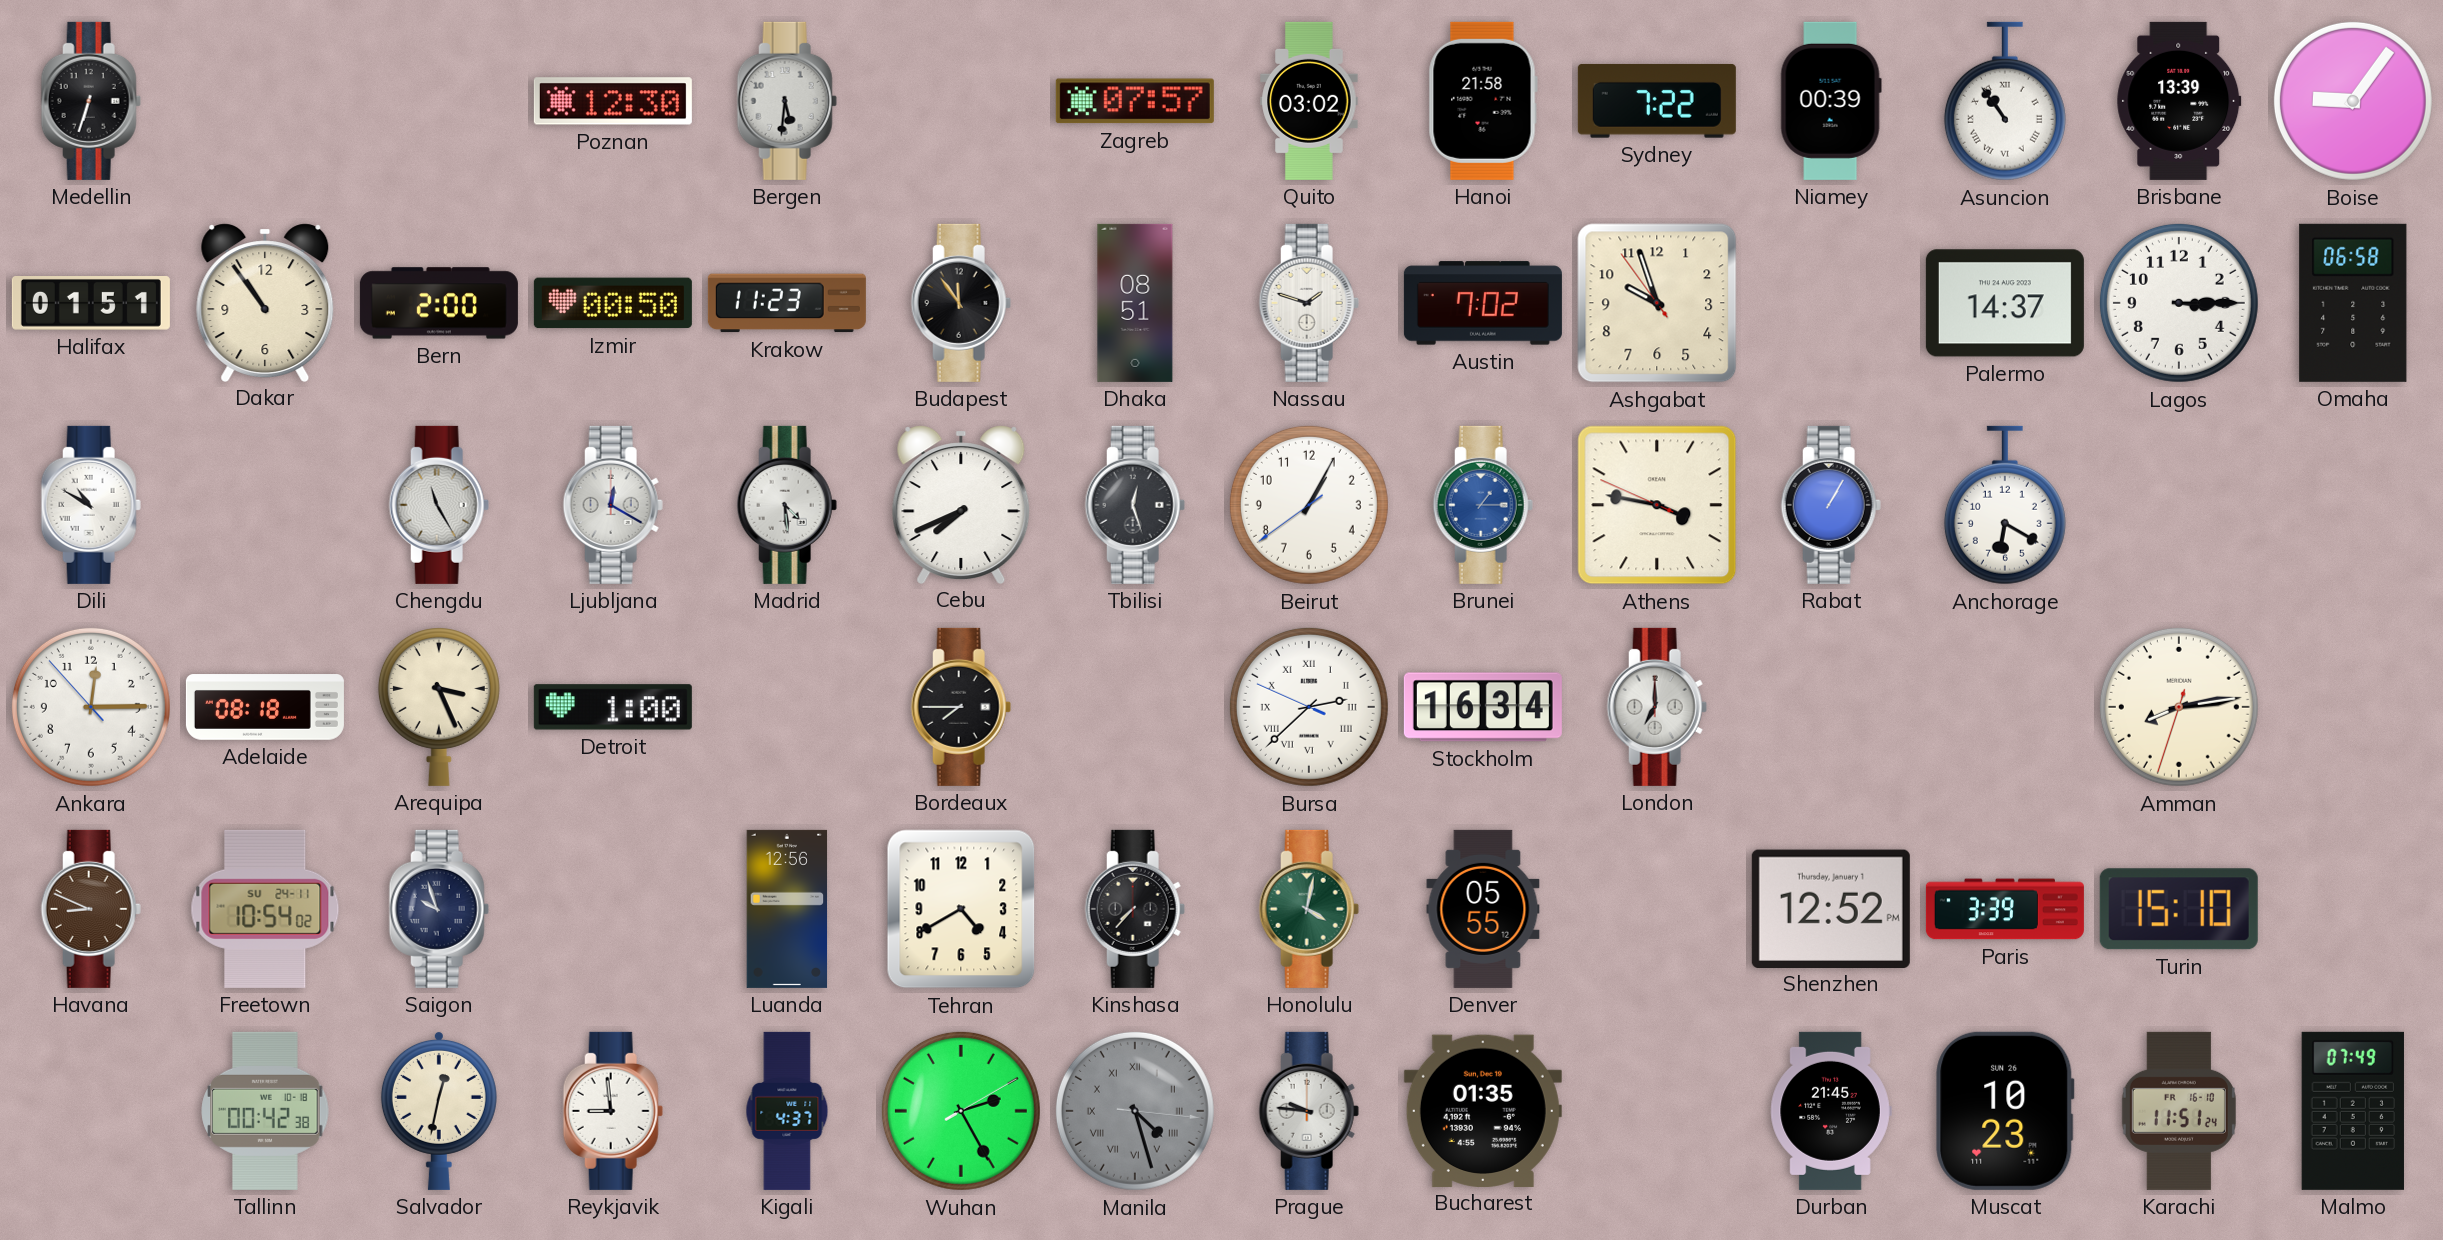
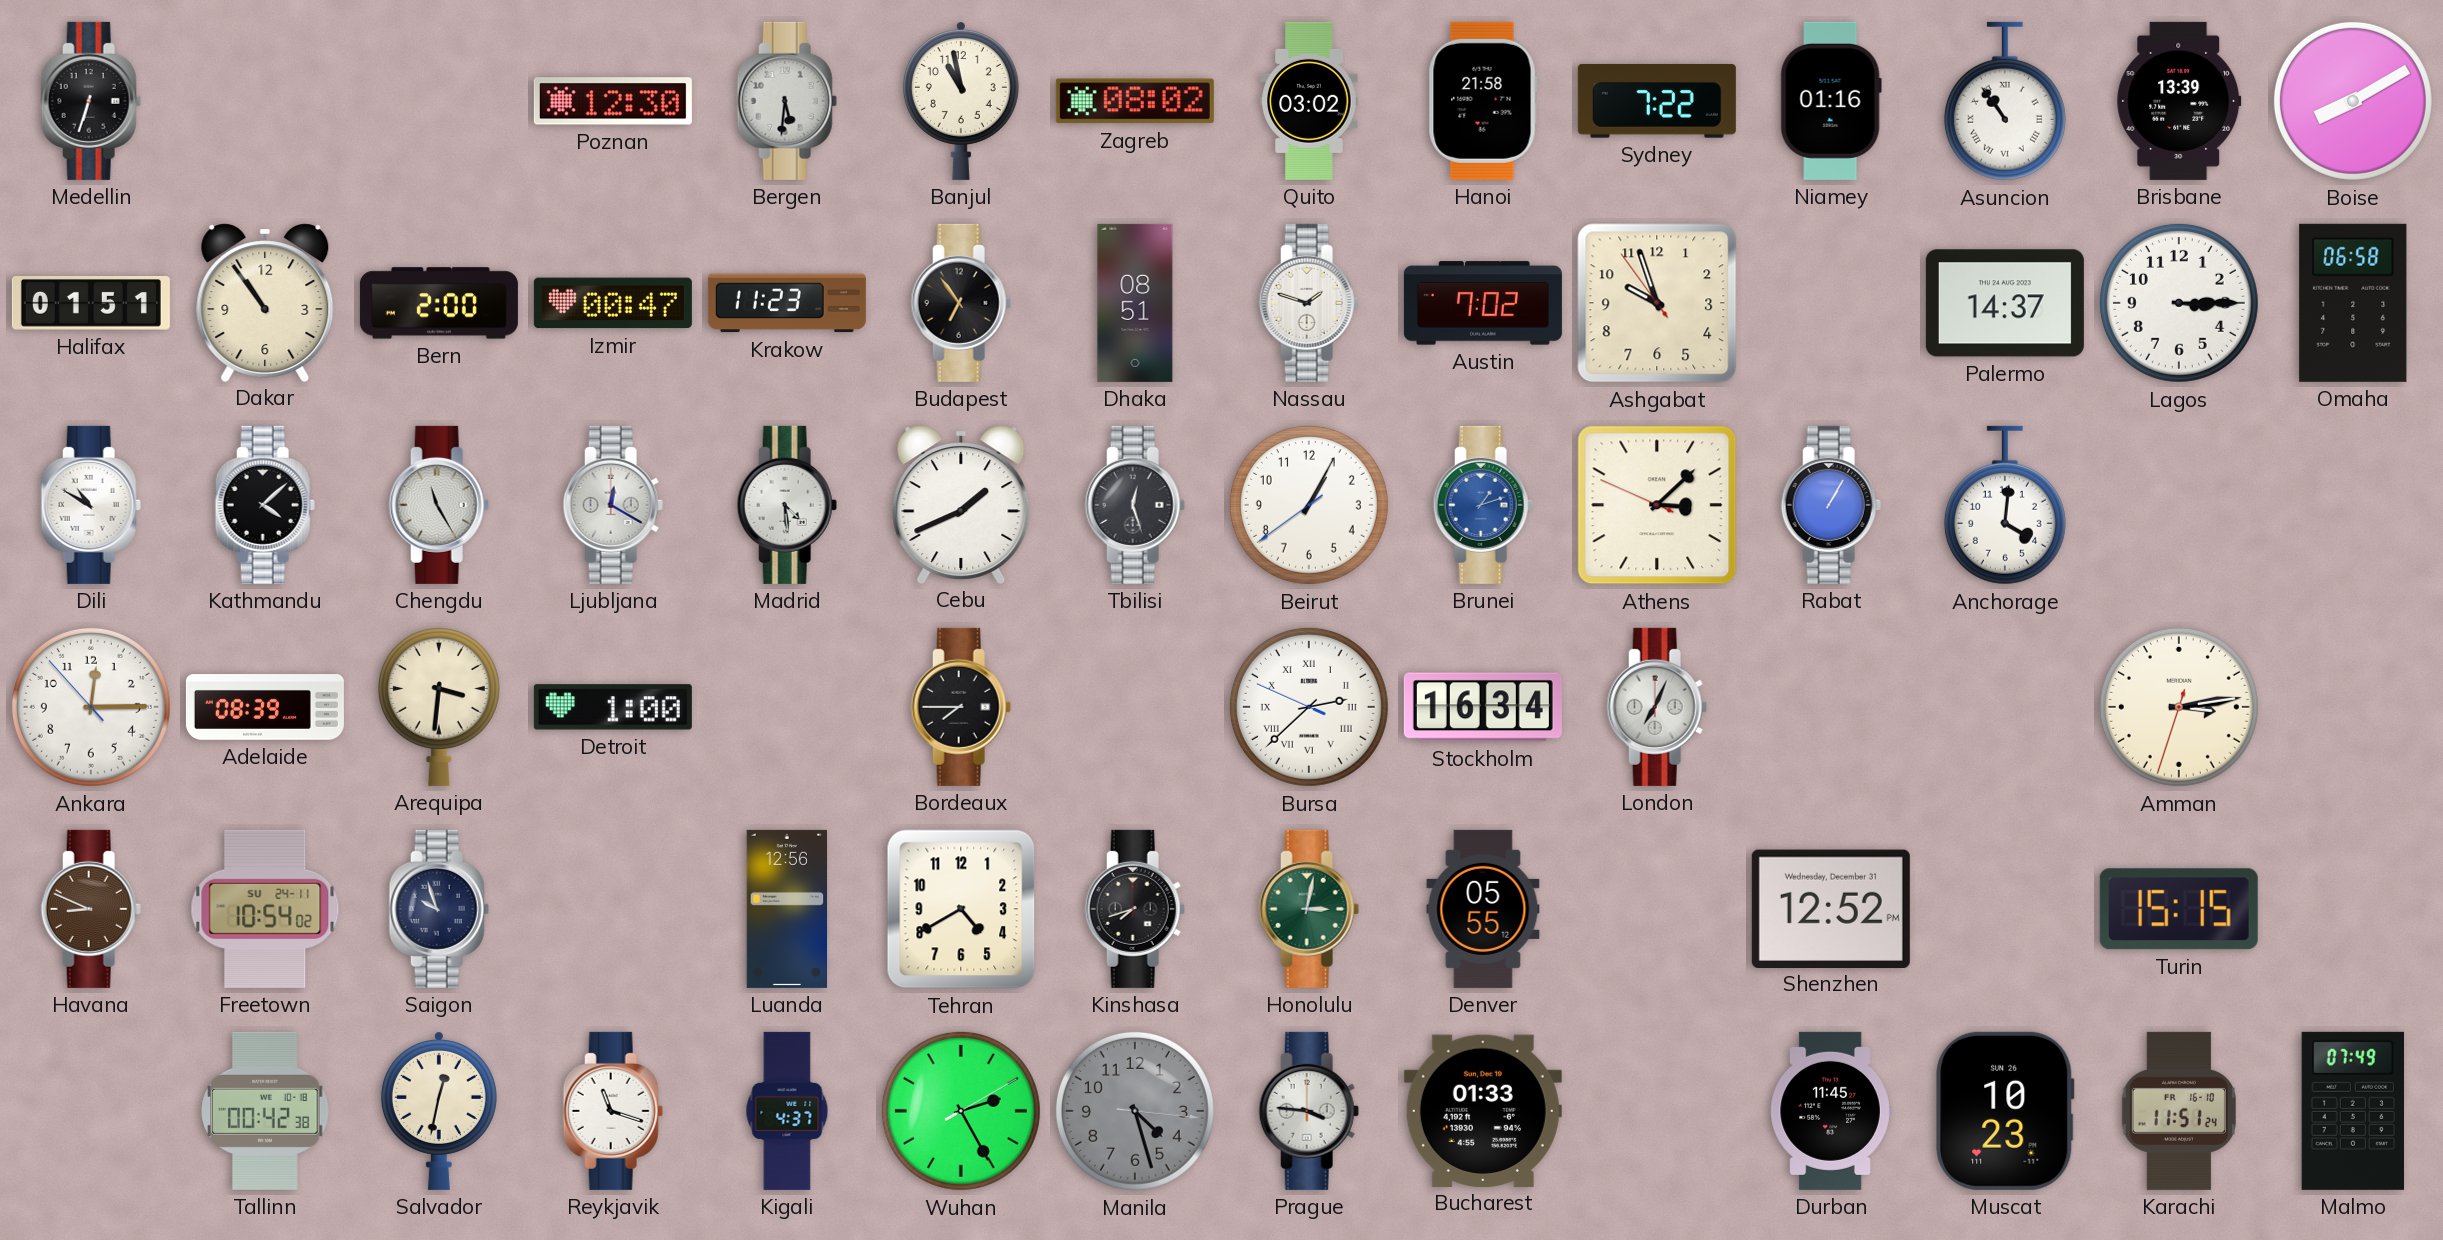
Banjul: none -> 10:58
Zagreb: 07:57 -> 08:02
Niamey: 00:39 -> 01:16
Boise: 9:06 -> 8:10
Izmir: 00:50 -> 00:47
Budapest: 11:54 -> 6:54
Kathmandu: none -> 4:08
Cebu: 7:41 -> 1:41
Brunei: 1:15 -> 1:12
Athens: 3:46 -> 3:07
Anchorage: 6:20 -> 4:01
Adelaide: 08:18 -> 08:39
Arequipa: 3:26 -> 3:31
London: 7:00 -> 7:04
Amman: 8:13 -> 3:13
Kinshasa: 7:37 -> 7:42
Honolulu: 4:02 -> 3:02
Shenzhen date: Thursday, January 1 -> Wednesday, December 31
Paris: 3:39 -> none
Turin: 15:10 -> 15:15
Reykjavik: 8:59 -> 11:18
Manila numerals: Roman -> Arabic
Prague: 9:46 -> 3:46
Bucharest: 01:35 -> 01:33
Durban: 21:45 -> 11:45
